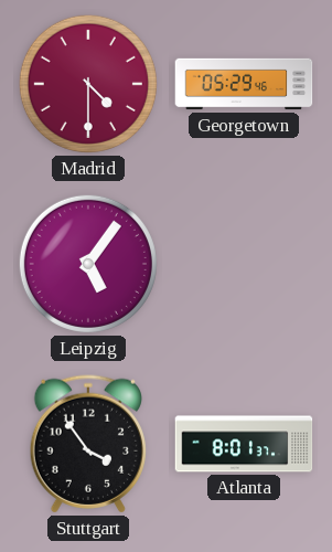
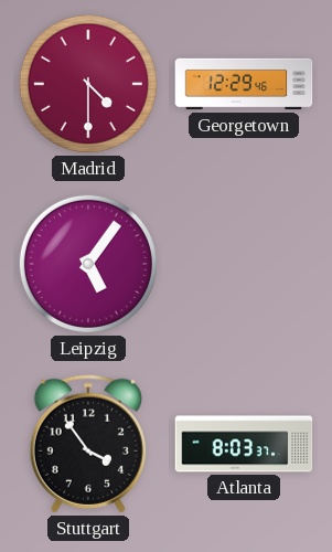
Georgetown: 05:29 -> 12:29
Atlanta: 8:01 -> 8:03
